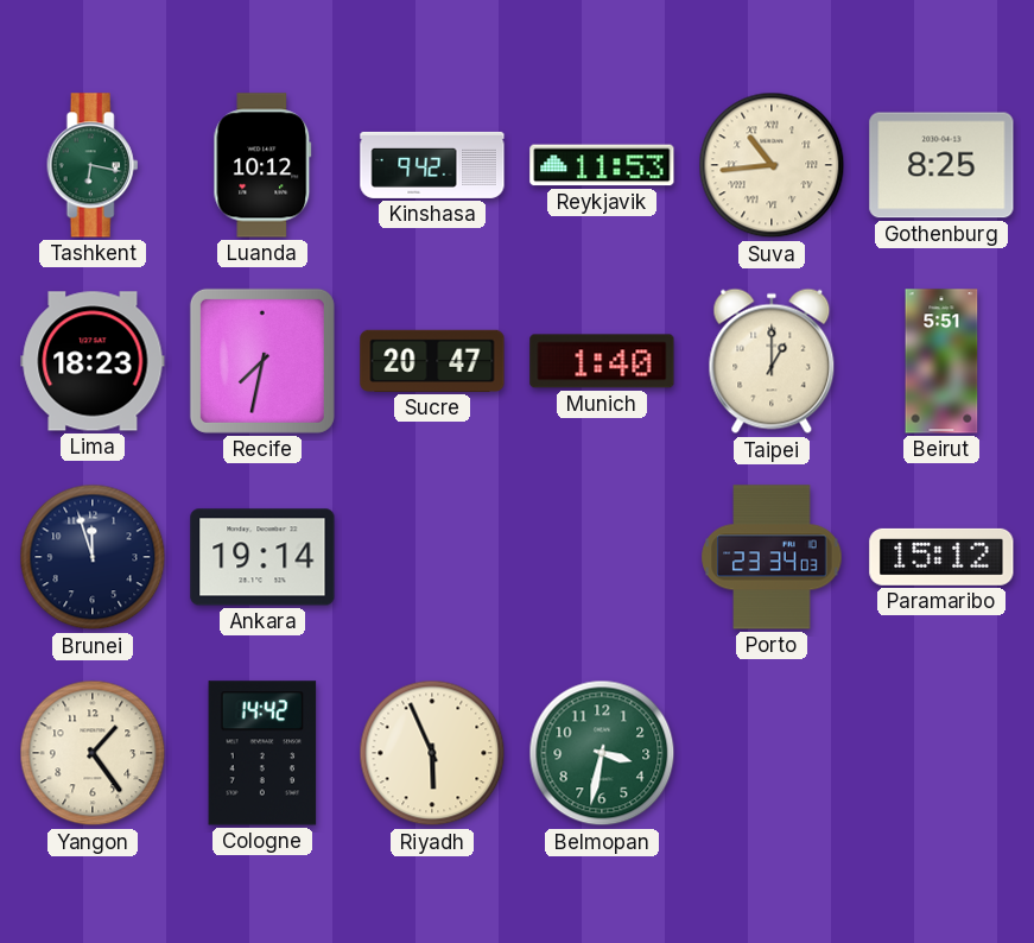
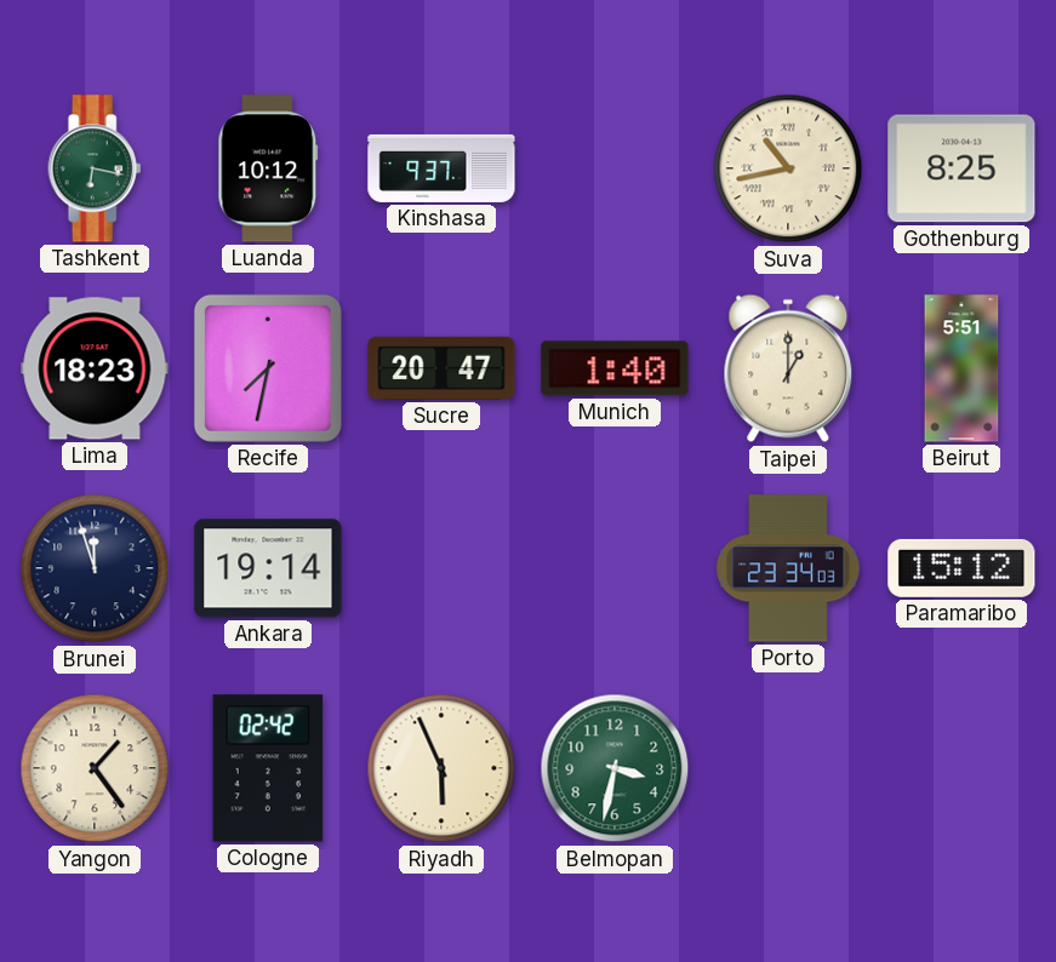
Kinshasa: 9:42 -> 9:37
Reykjavik: 11:53 -> none
Suva: 10:44 -> 10:43
Cologne: 14:42 -> 02:42
